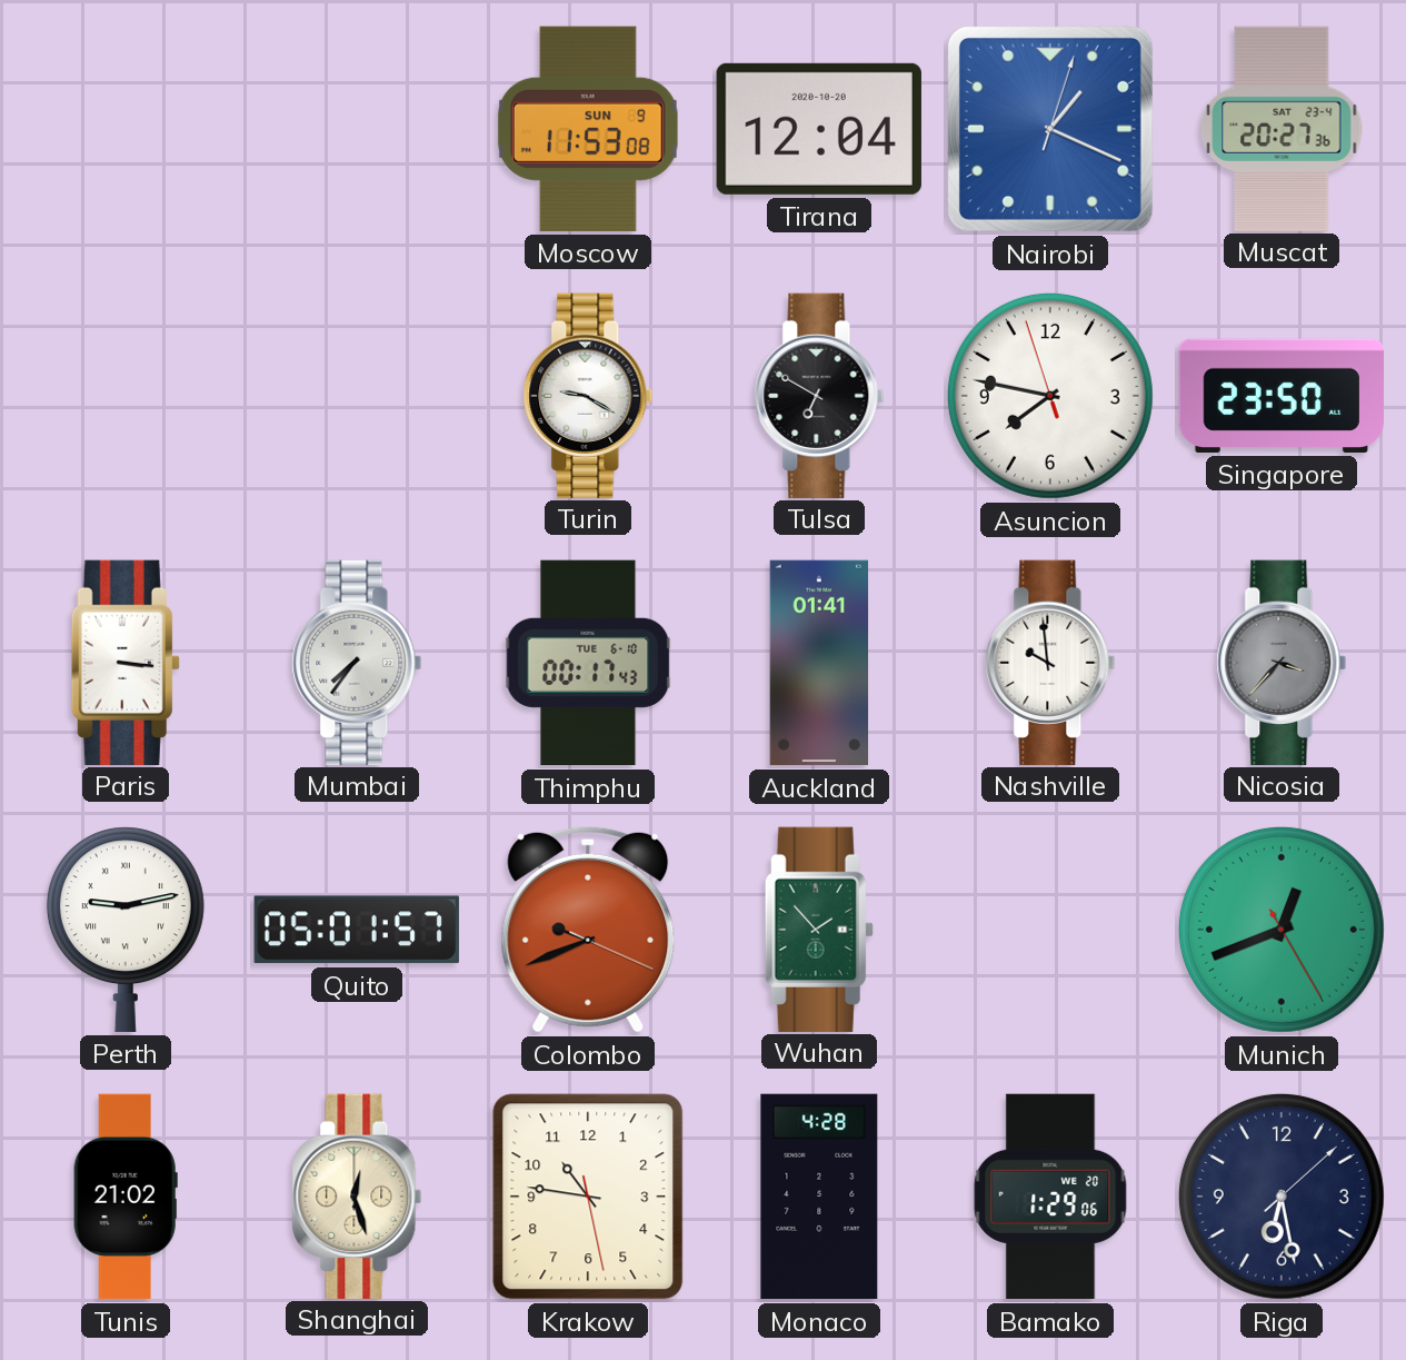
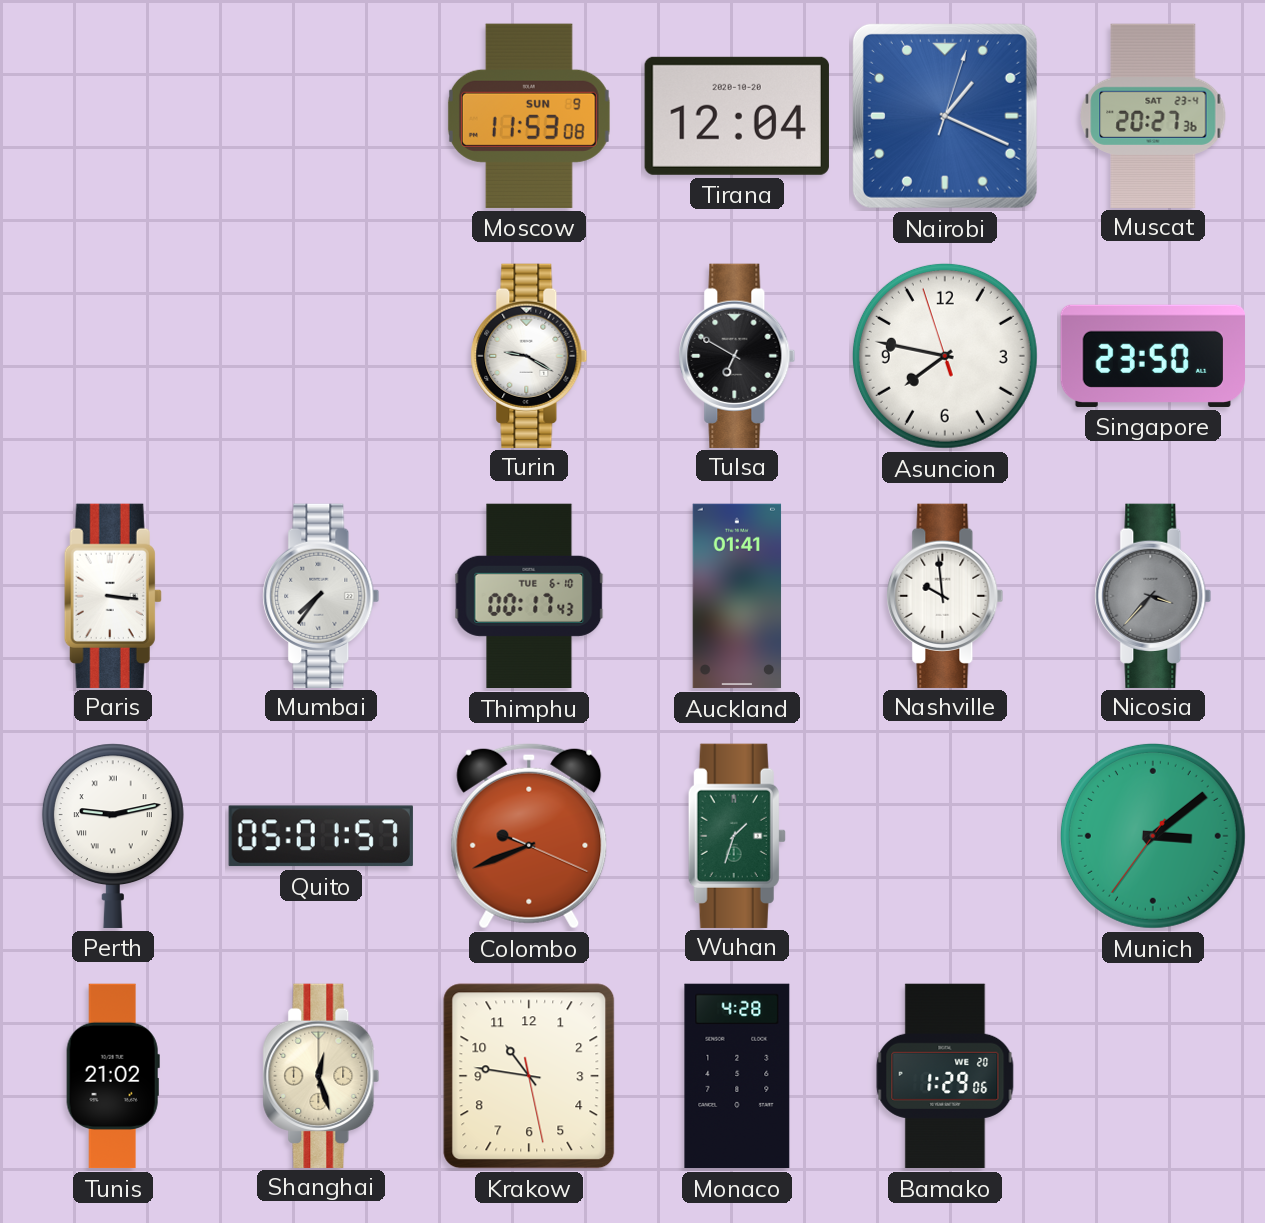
Wuhan: 1:53 -> 1:33
Munich: 12:41 -> 3:08
Riga: 6:28 -> none
